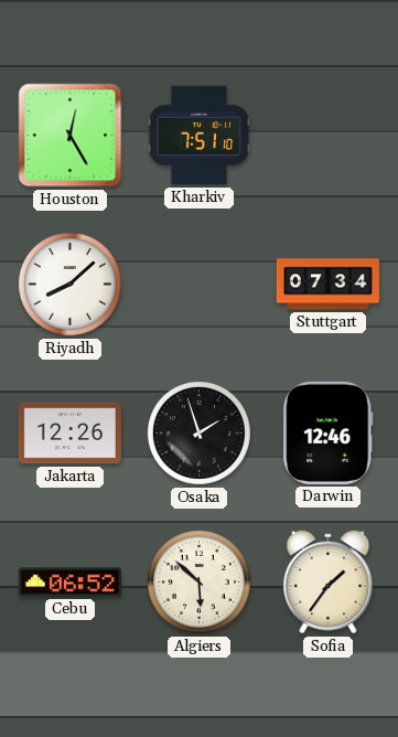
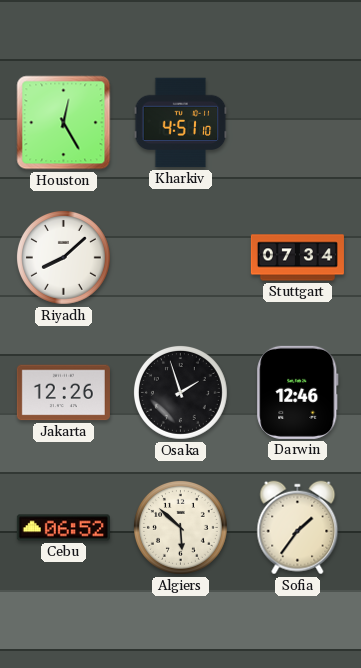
Kharkiv: 7:51 -> 4:51
